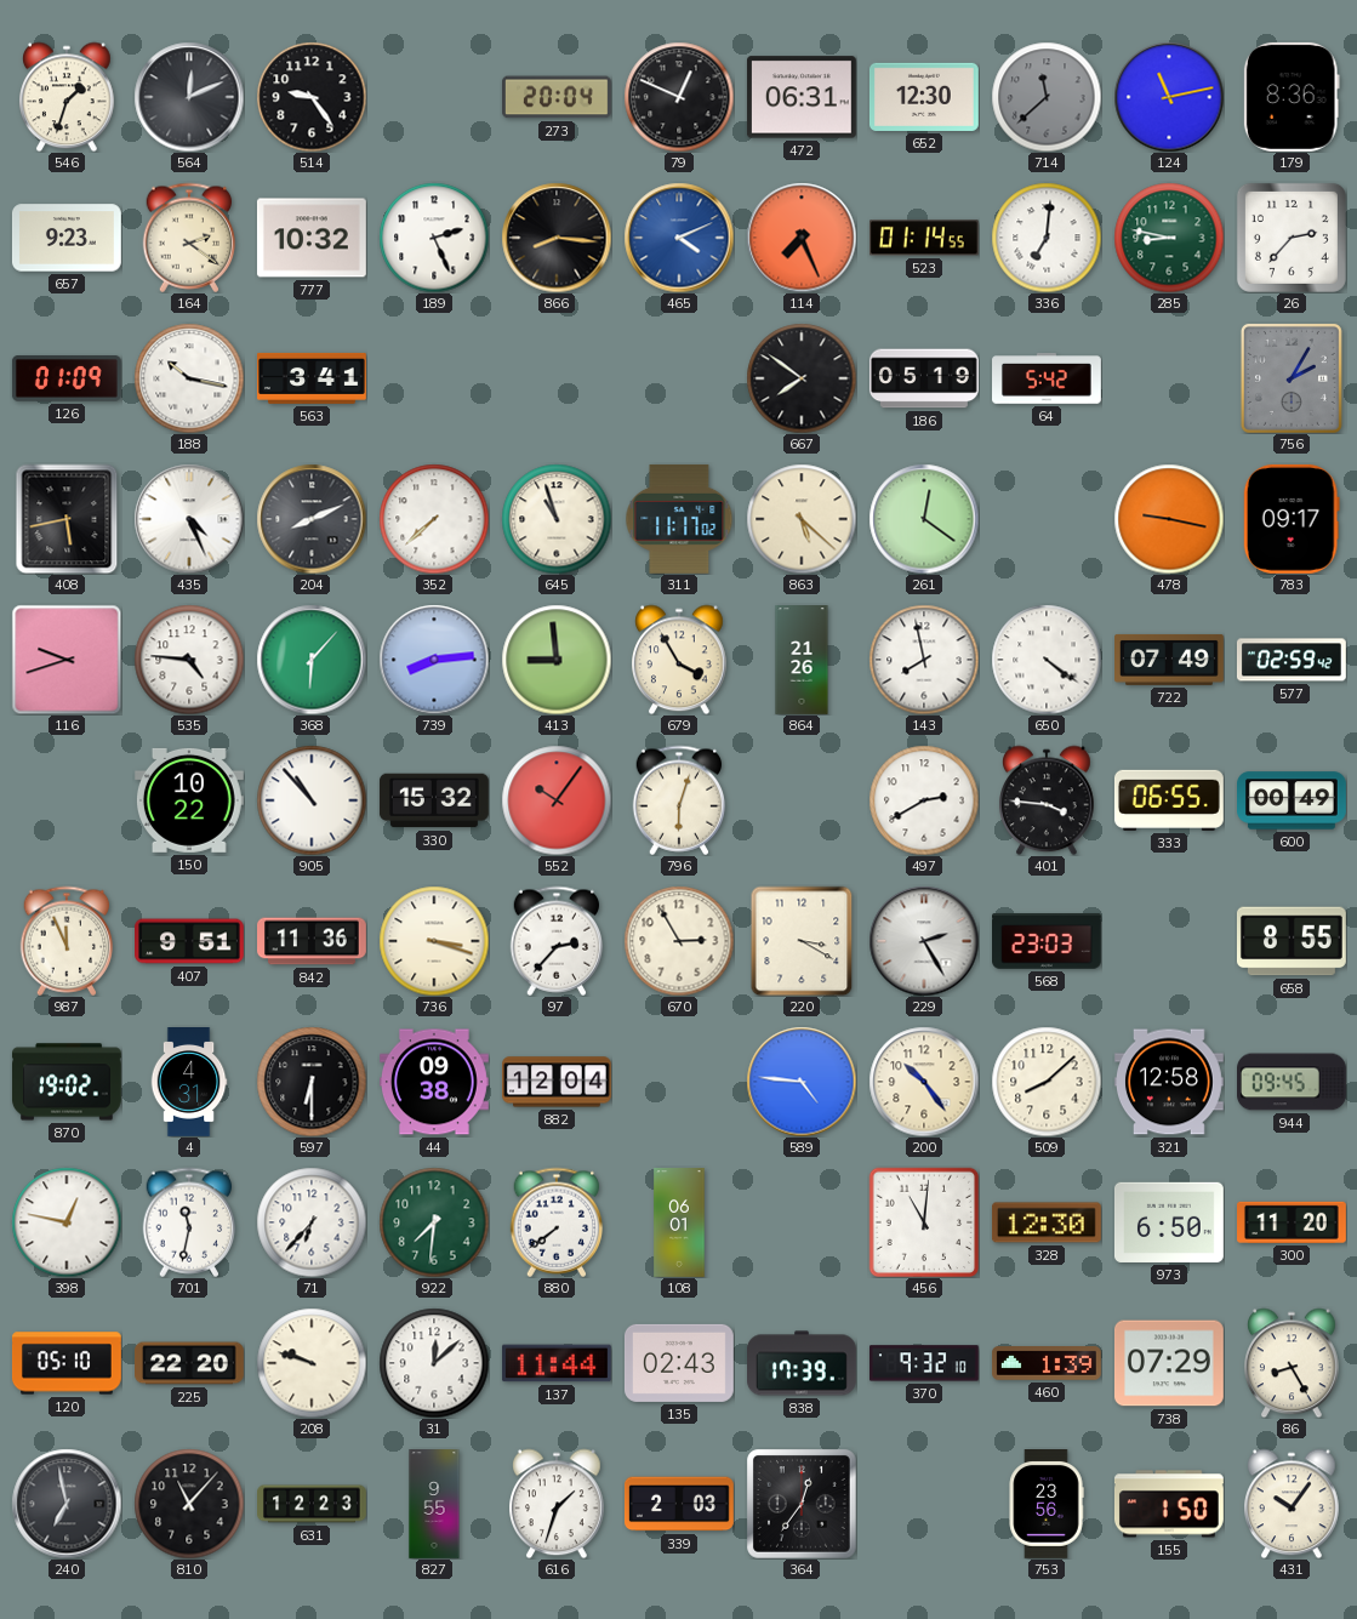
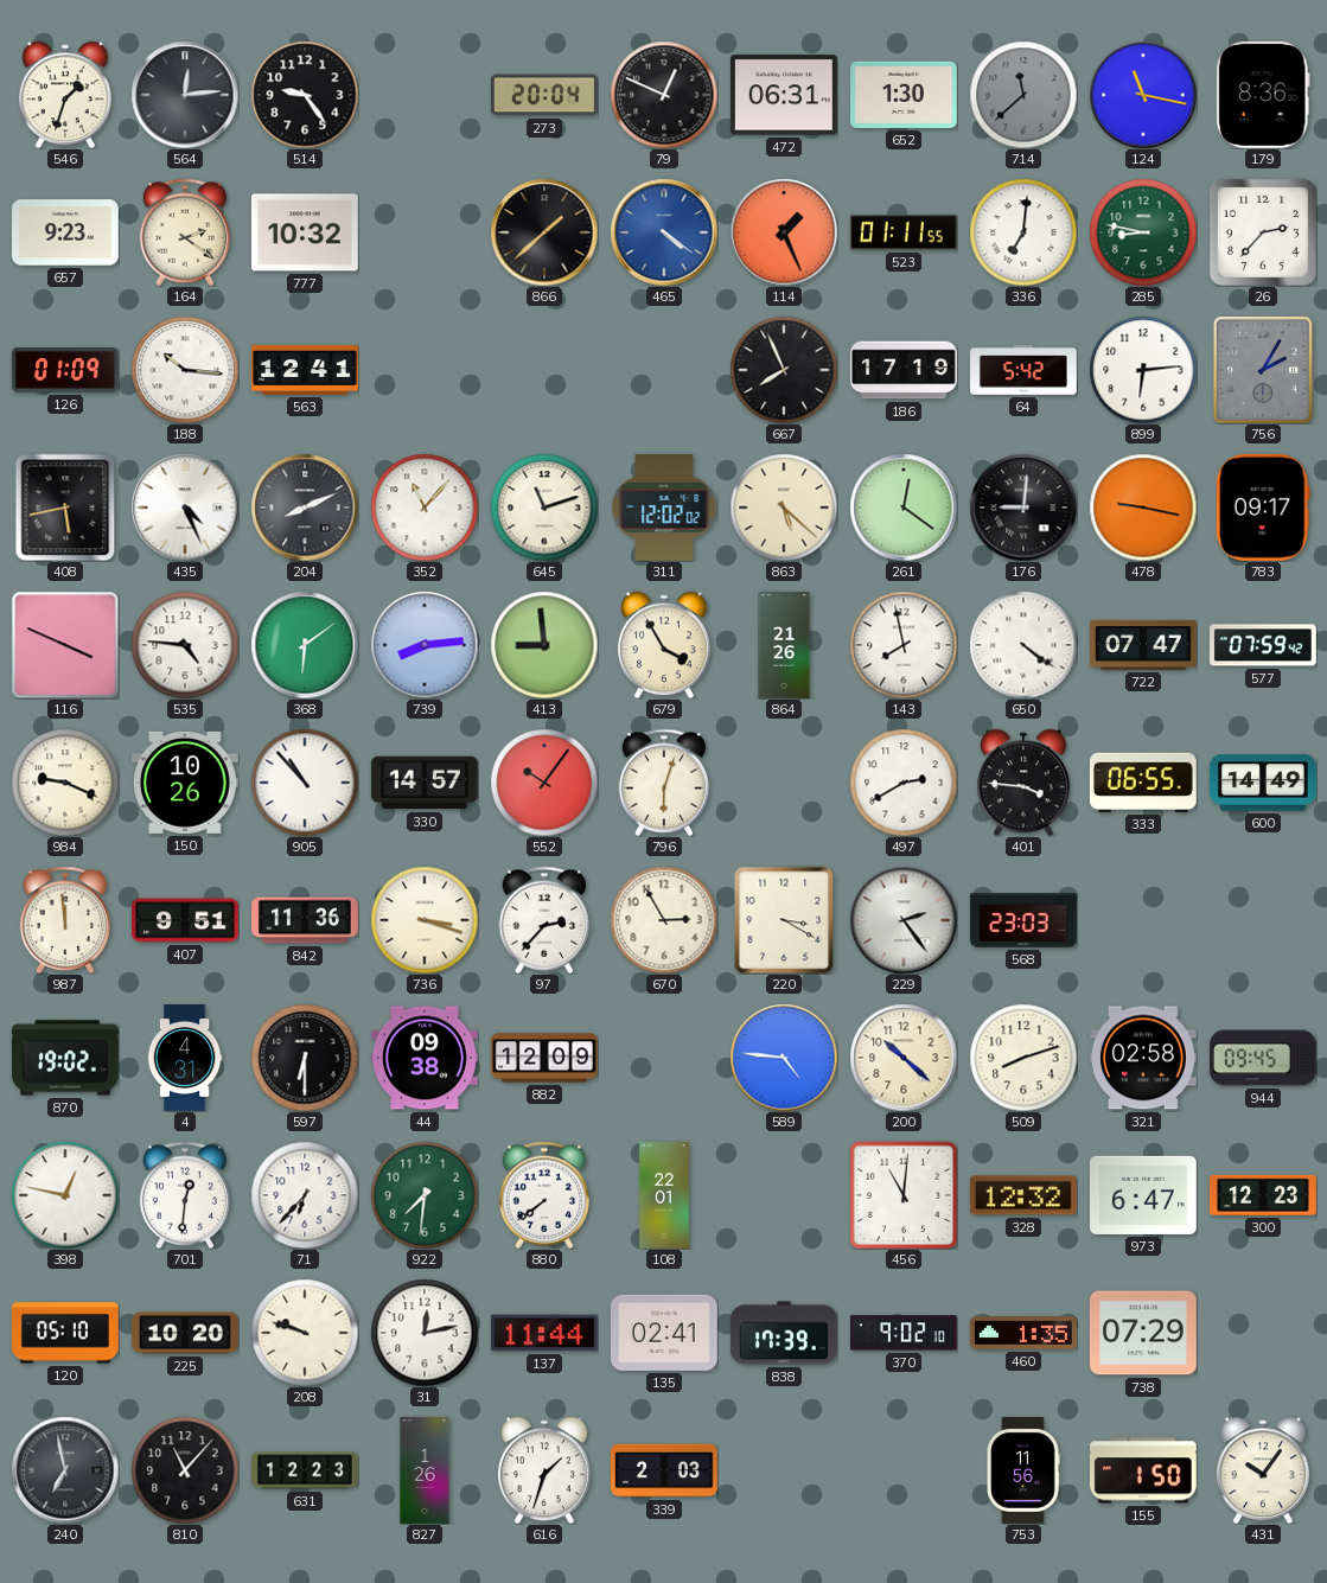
564: 12:11 -> 12:14
652: 12:30 -> 1:30
124: 11:13 -> 11:17
189: 2:26 -> none
866: 8:16 -> 1:38
465: 4:11 -> 4:21
114: 7:26 -> 1:26
523: 01:14 -> 01:11
188: 10:17 -> 10:16
563: 3:41 -> 12:41
667: 7:51 -> 7:56
186: 05:19 -> 17:19
899: none -> 6:14
352: 7:38 -> 11:07
645: 10:57 -> 11:12
311: 11:17 -> 12:02
176: none -> 9:01
116: 9:42 -> 3:49
368: 6:07 -> 6:09
722: 07:49 -> 07:47
577: 02:59 -> 07:59
984: none -> 9:19
150: 10:22 -> 10:26
330: 15:32 -> 14:57
600: 00:49 -> 14:49
987: 11:56 -> 11:59
229: 2:25 -> 2:24
658: 8:55 -> none
882: 12:04 -> 12:09
200: 10:24 -> 10:22
509: 8:08 -> 8:12
321: 12:58 -> 02:58
701: 11:32 -> 12:31
108: 06:01 -> 22:01
328: 12:30 -> 12:32
973: 6:50 -> 6:47
300: 11:20 -> 12:23
225: 22:20 -> 10:20
31: 12:08 -> 12:13
135: 02:43 -> 02:41
370: 9:32 -> 9:02
460: 1:39 -> 1:35
86: 8:25 -> none
827: 9:55 -> 1:26
364: 12:36 -> none
753: 23:56 -> 11:56
